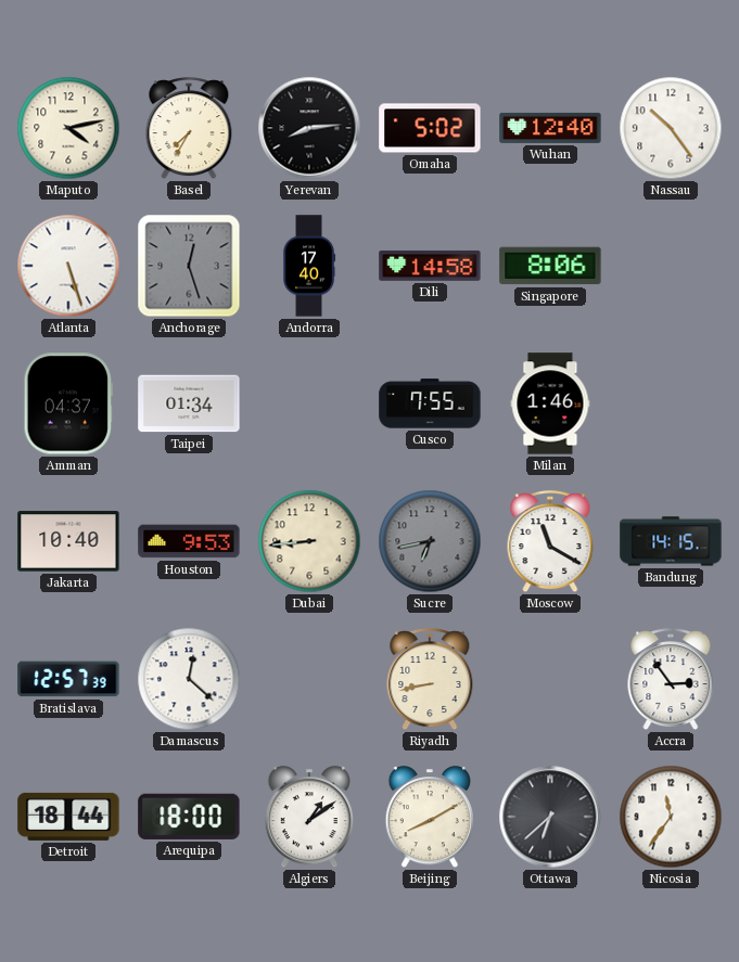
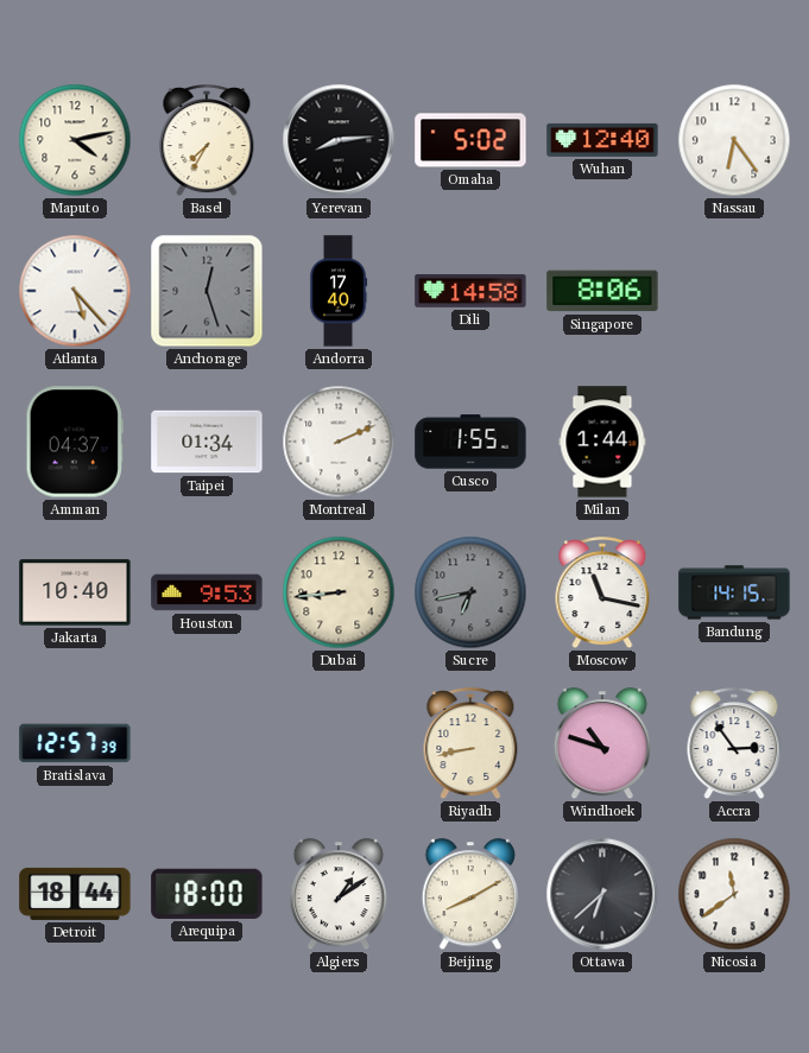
Nassau: 10:24 -> 6:24
Atlanta: 5:27 -> 5:23
Montreal: none -> 2:11
Cusco: 7:55 -> 1:55
Milan: 1:46 -> 1:44
Moscow: 11:20 -> 11:17
Damascus: 12:22 -> none
Windhoek: none -> 10:48
Nicosia: 11:36 -> 11:39
